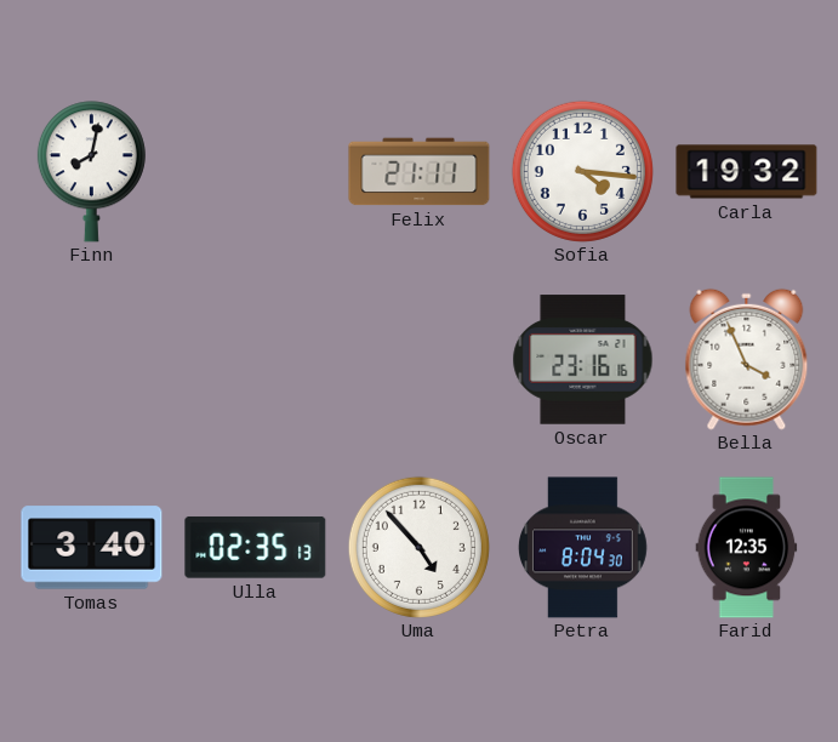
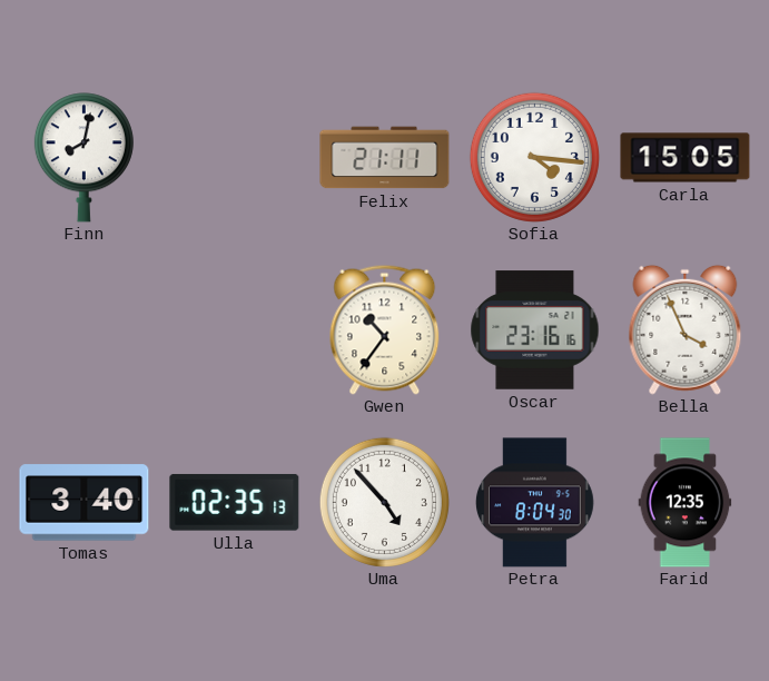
Carla: 19:32 -> 15:05
Gwen: none -> 10:36
